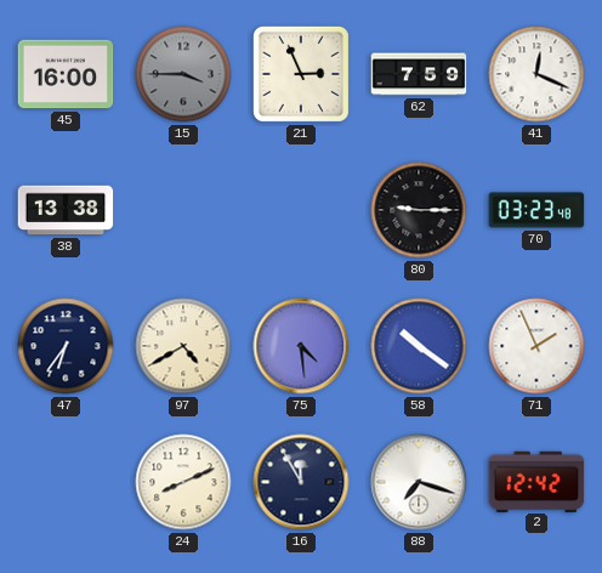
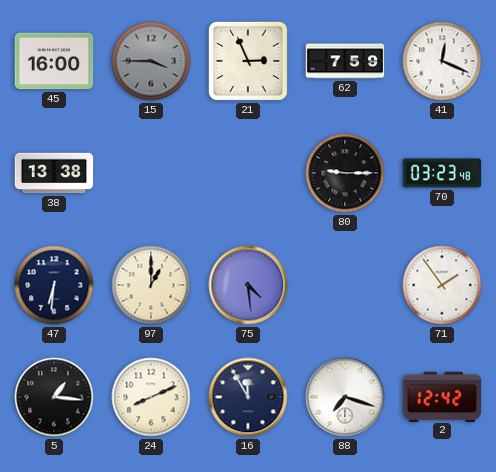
47: 6:36 -> 6:31
97: 4:40 -> 1:00
58: 10:21 -> none
71: 1:56 -> 1:54
5: none -> 1:16
